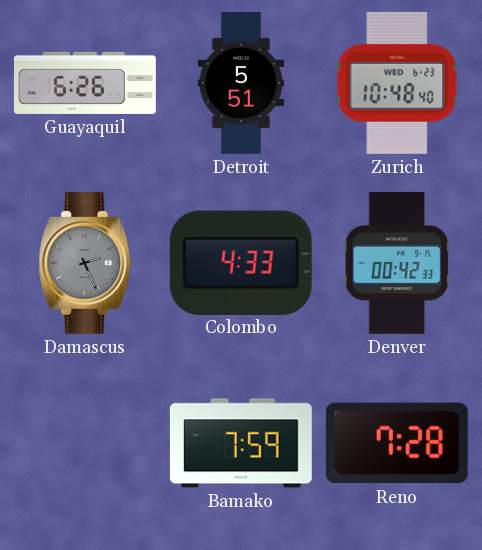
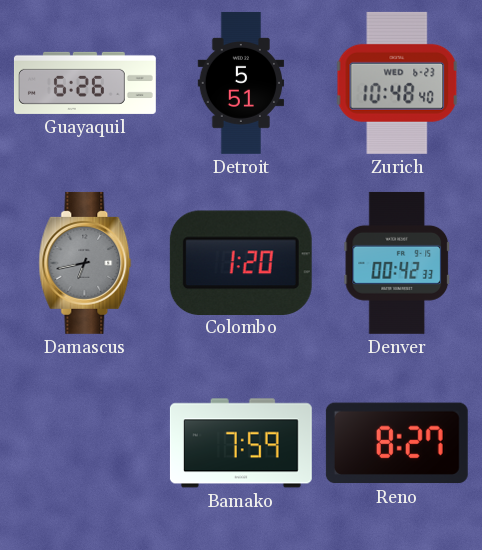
Damascus: 2:26 -> 6:43
Colombo: 4:33 -> 1:20
Reno: 7:28 -> 8:27
